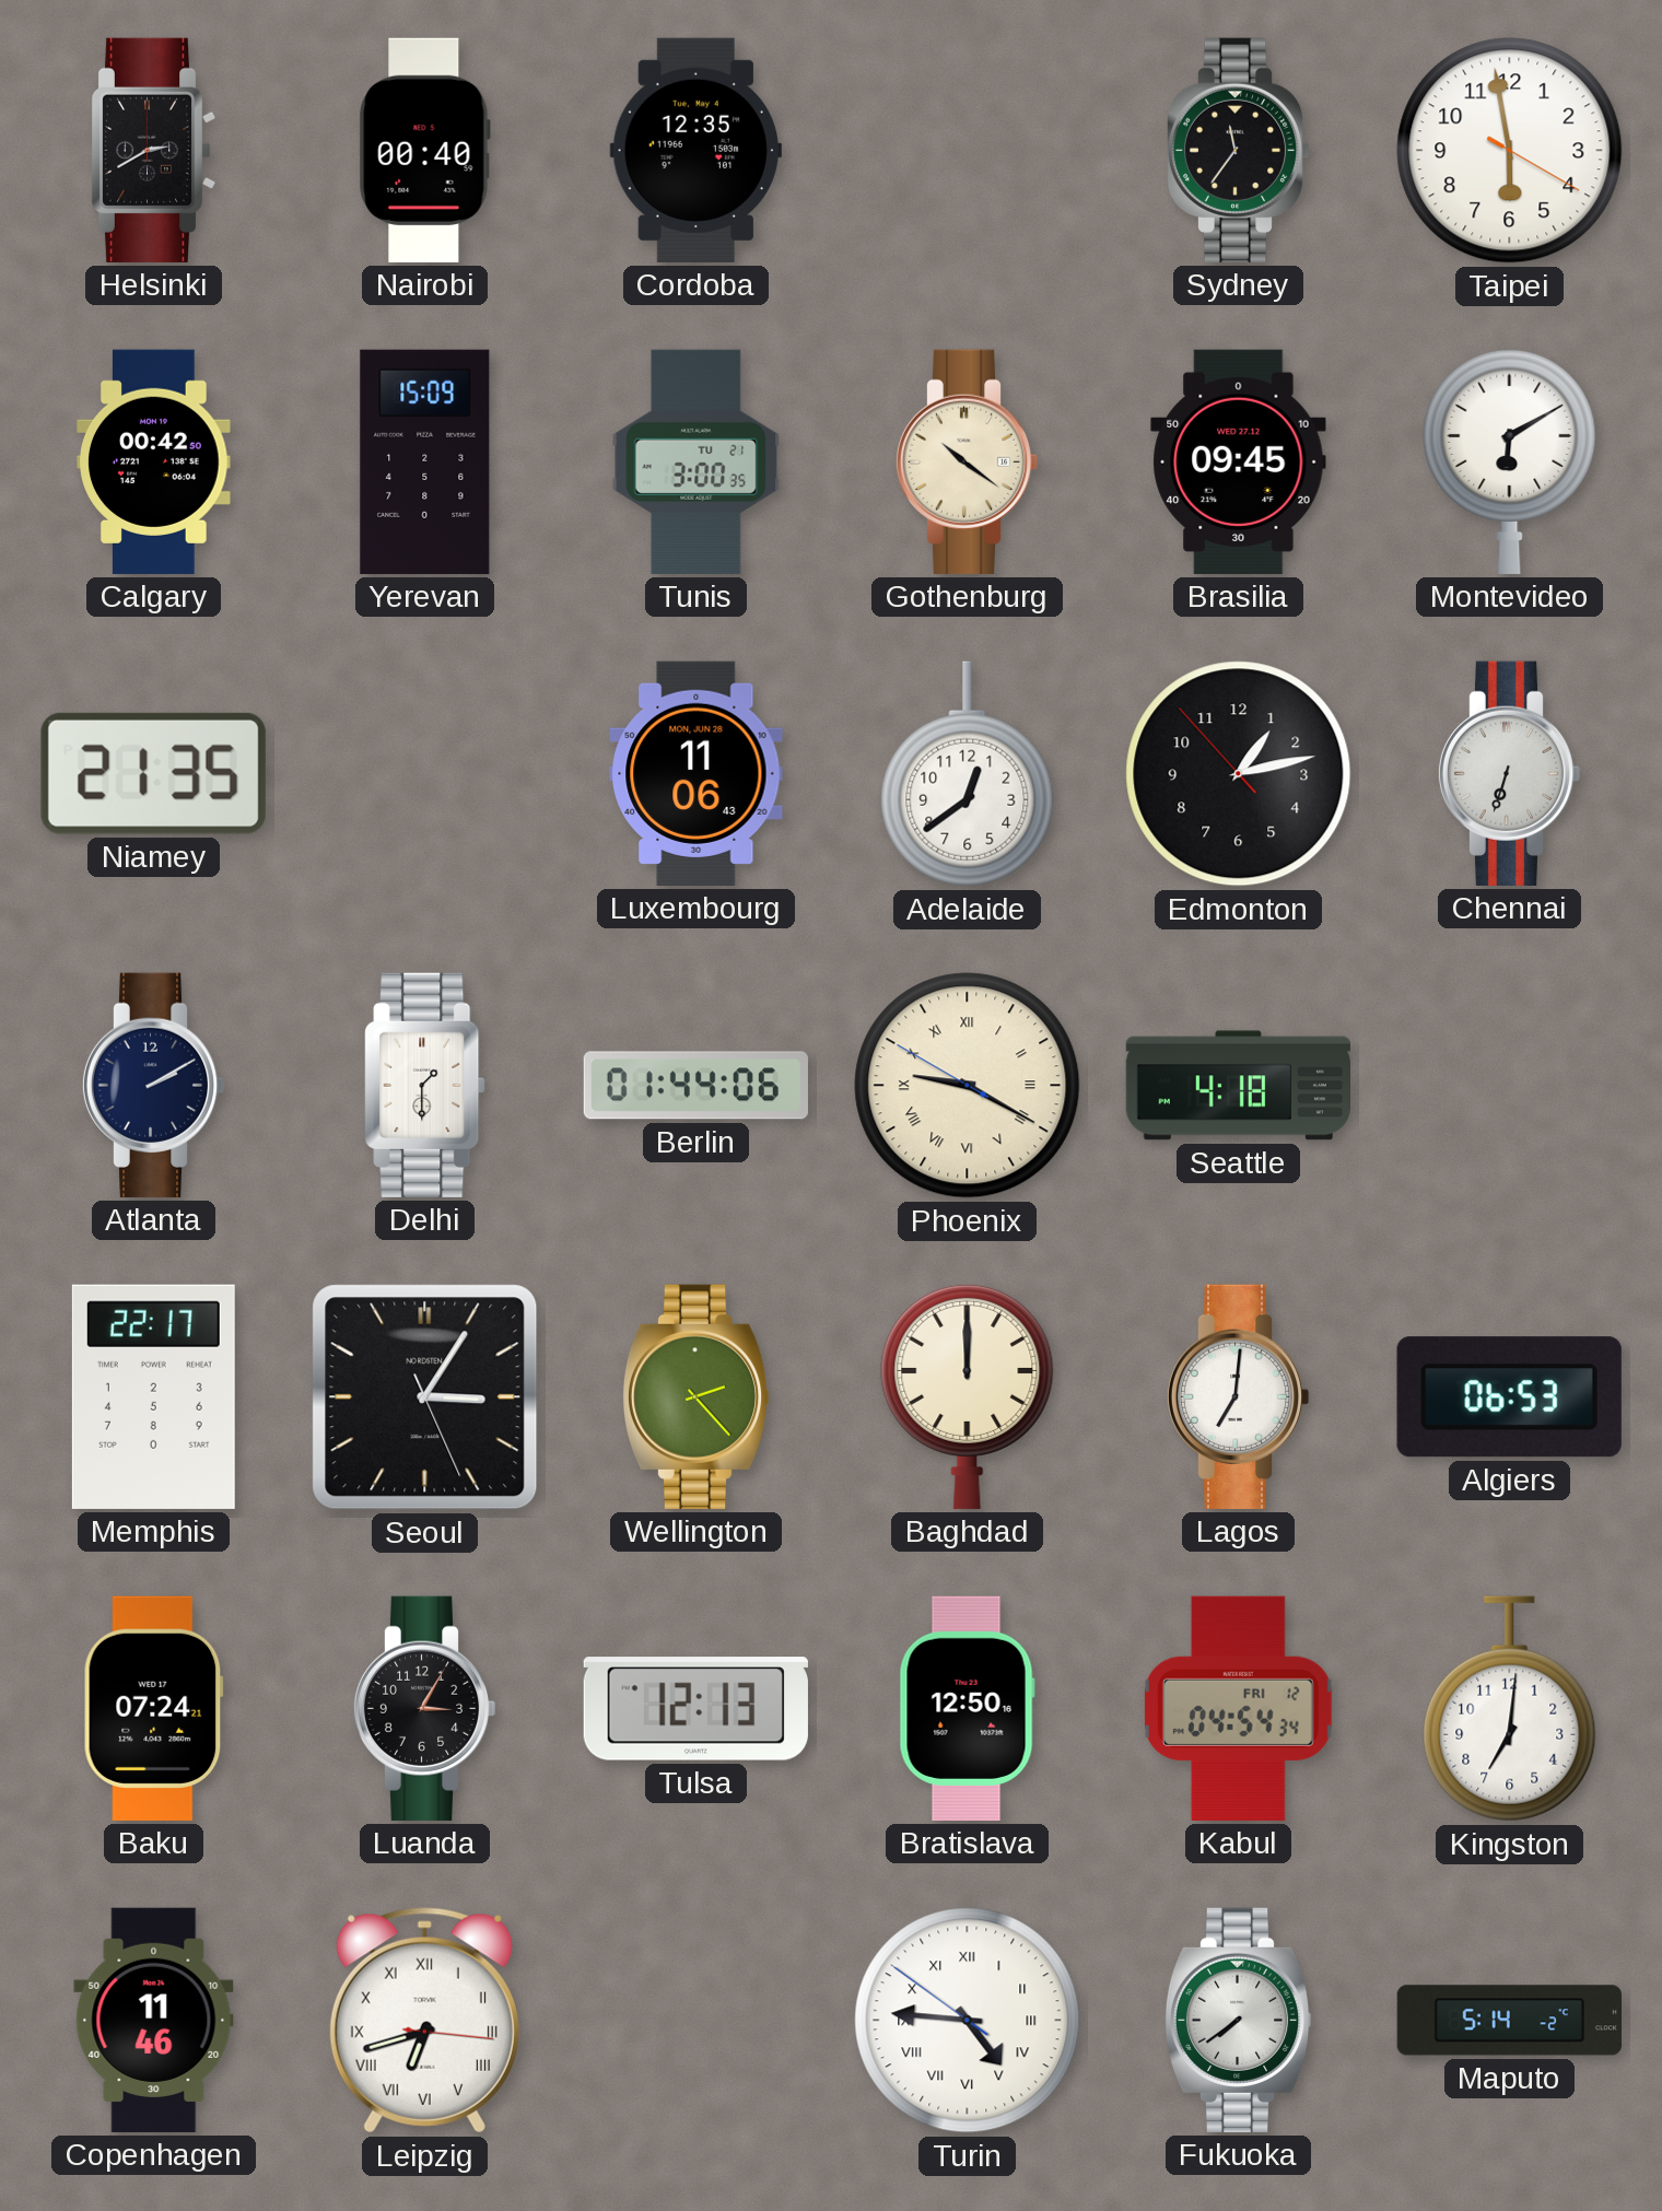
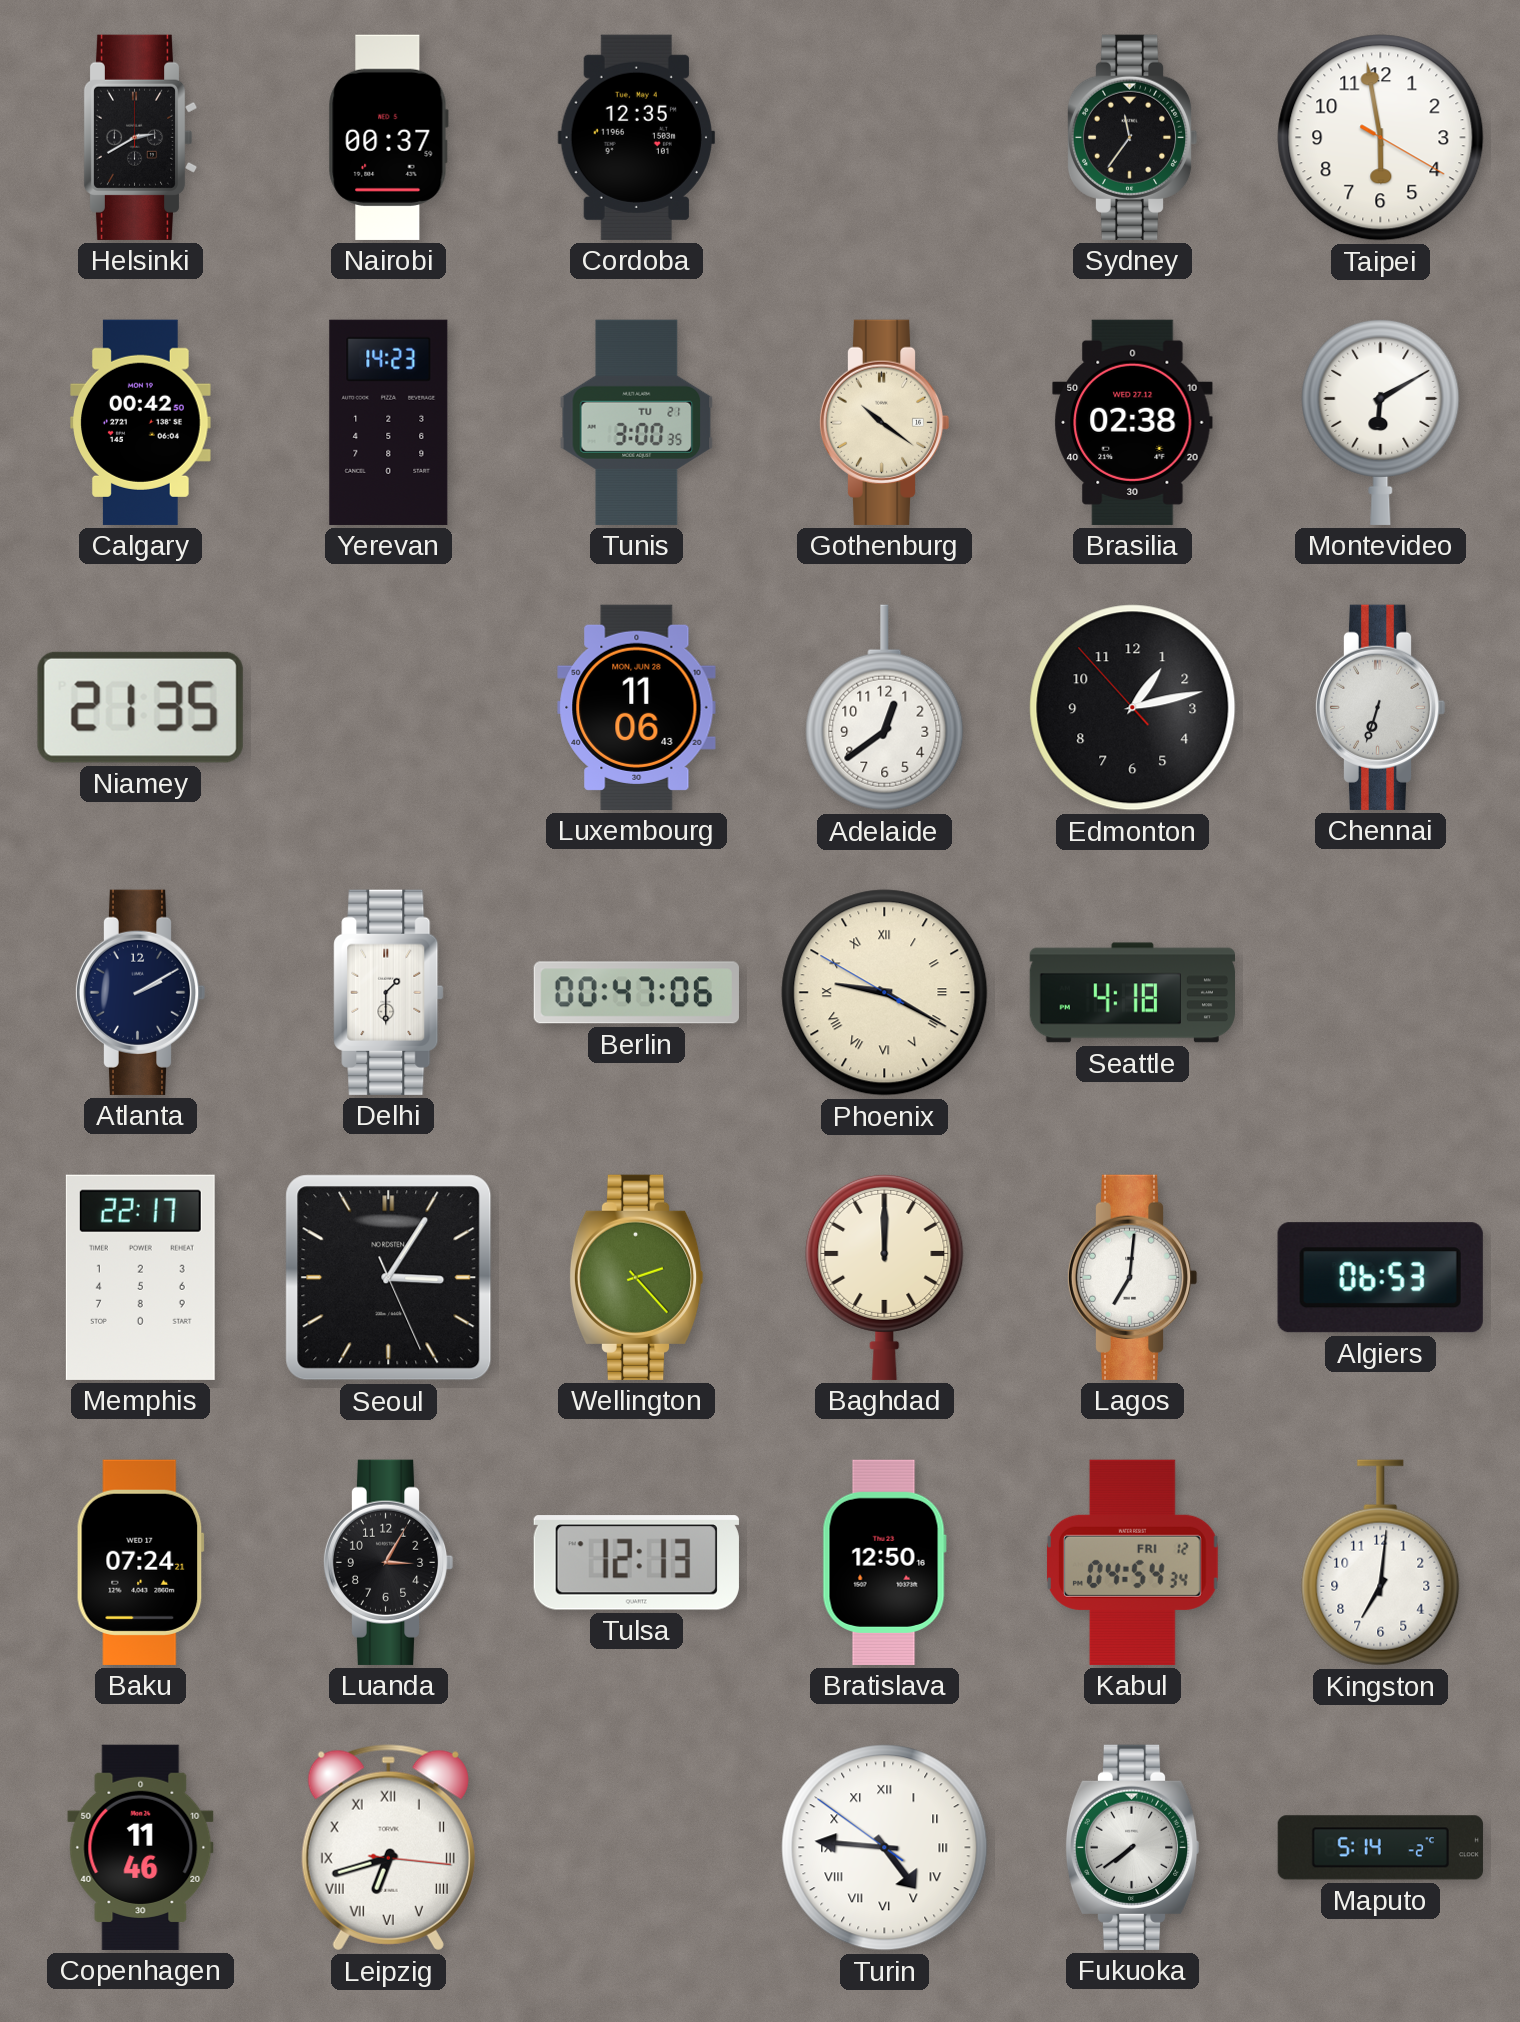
Nairobi: 00:40 -> 00:37
Yerevan: 15:09 -> 14:23
Brasilia: 09:45 -> 02:38
Berlin: 01:44 -> 00:47
